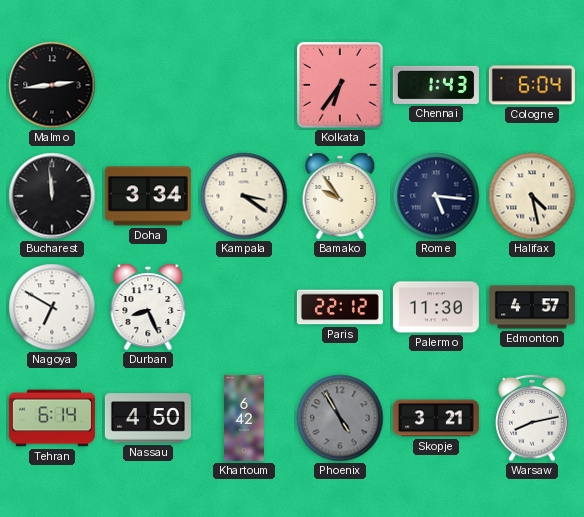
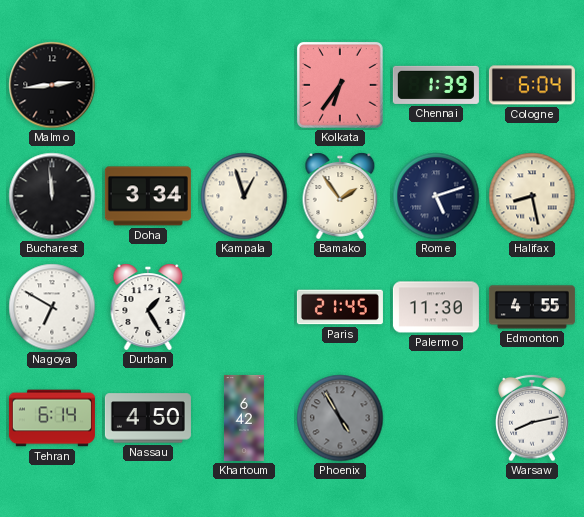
Chennai: 1:43 -> 1:39
Kampala: 3:21 -> 12:57
Bamako: 9:54 -> 1:54
Rome: 5:16 -> 5:12
Halifax: 4:28 -> 8:28
Durban: 8:26 -> 1:25
Paris: 22:12 -> 21:45
Edmonton: 4:57 -> 4:55
Skopje: 3:21 -> none
